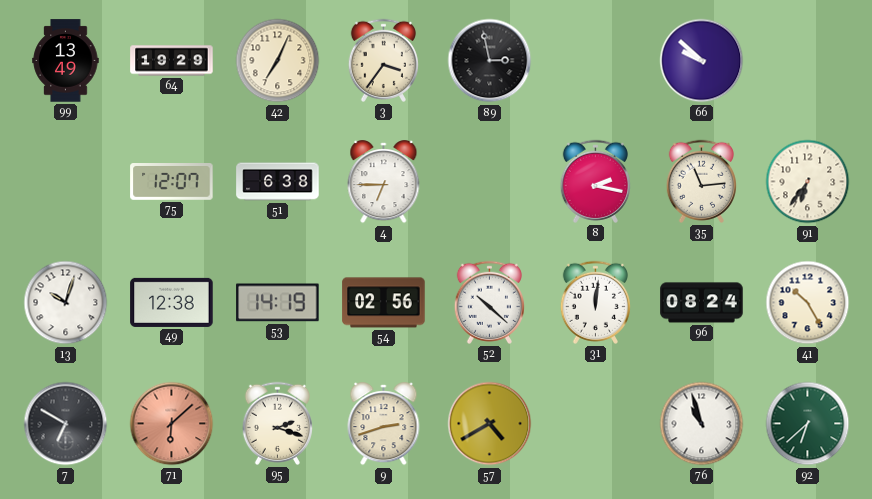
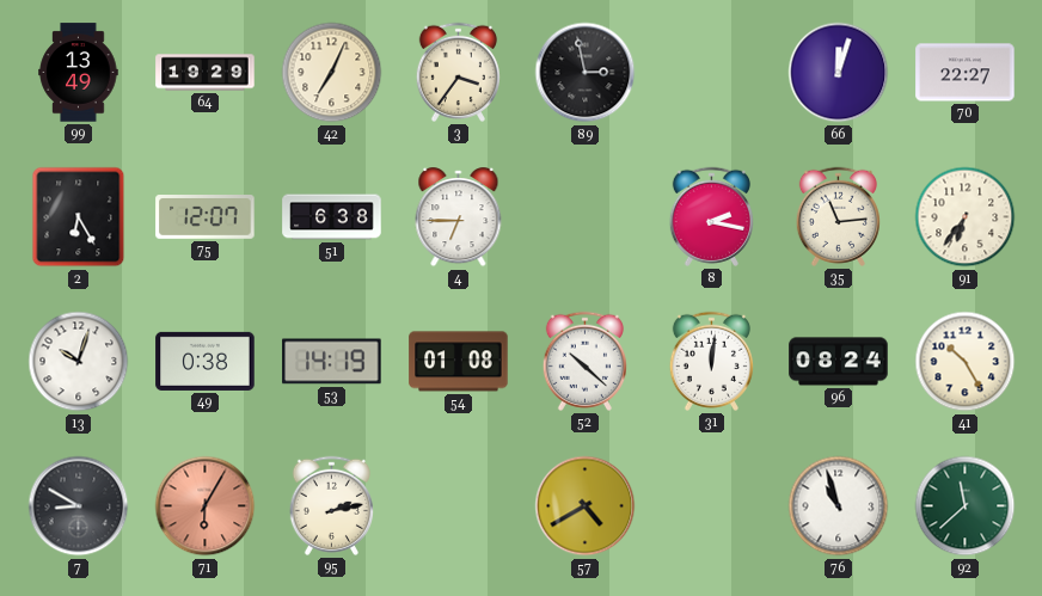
66: 9:52 -> 12:03
70: none -> 22:27
2: none -> 6:25
49: 12:38 -> 0:38
54: 02:56 -> 01:08
7: 6:50 -> 8:50
71: 6:08 -> 6:05
95: 2:18 -> 2:13
9: 2:42 -> none
92: 6:38 -> 11:38
